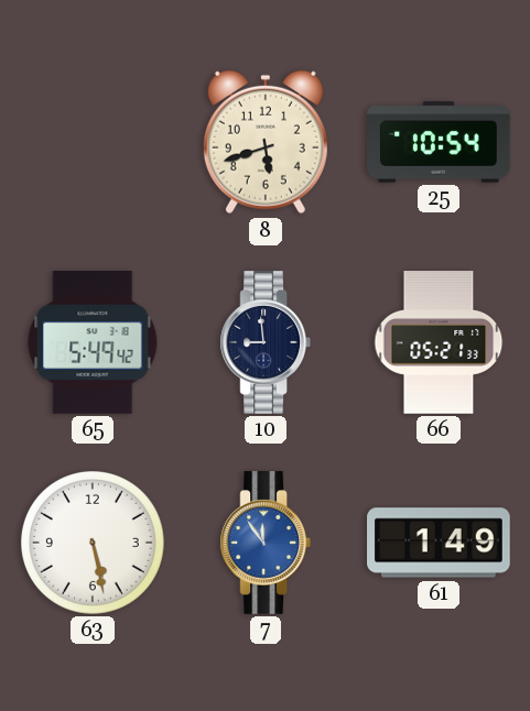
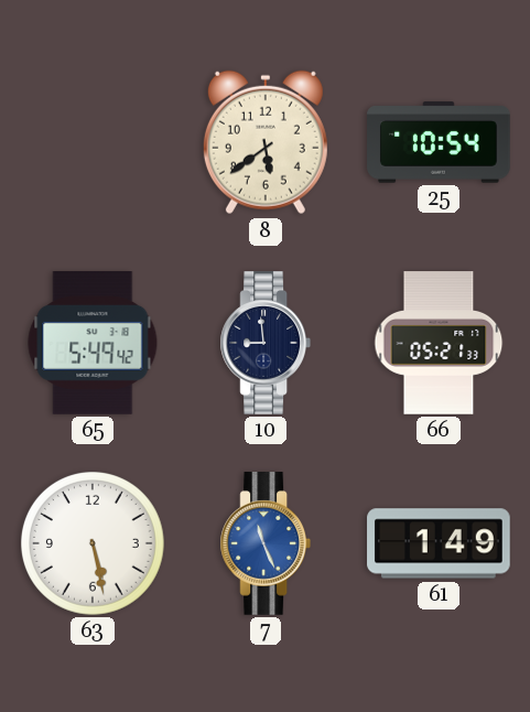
8: 5:42 -> 5:39
7: 11:54 -> 11:26
